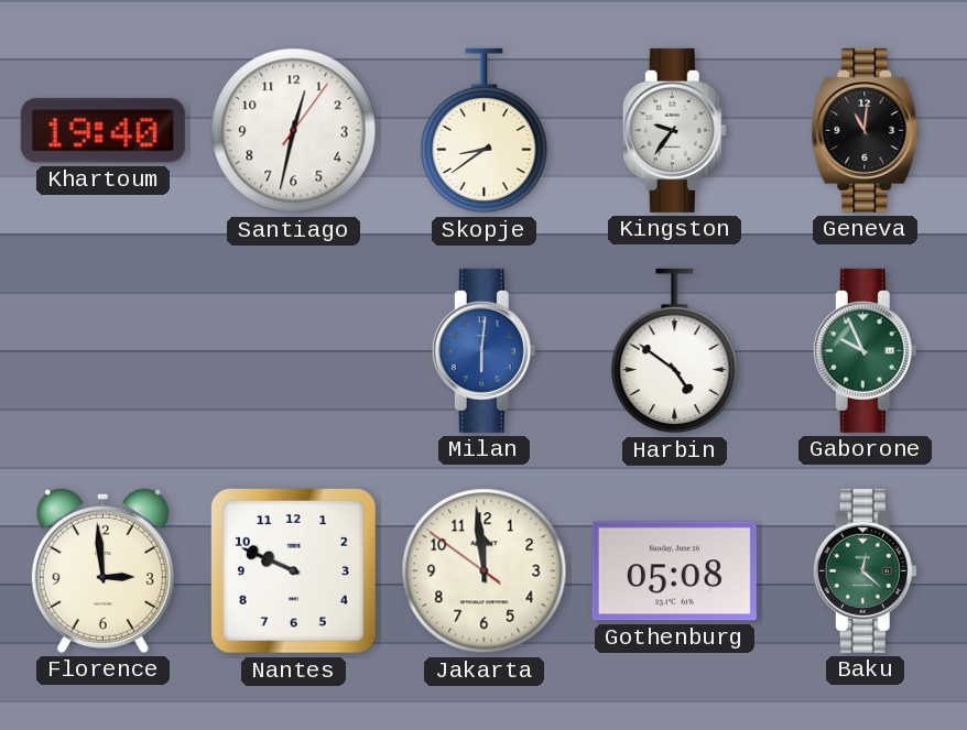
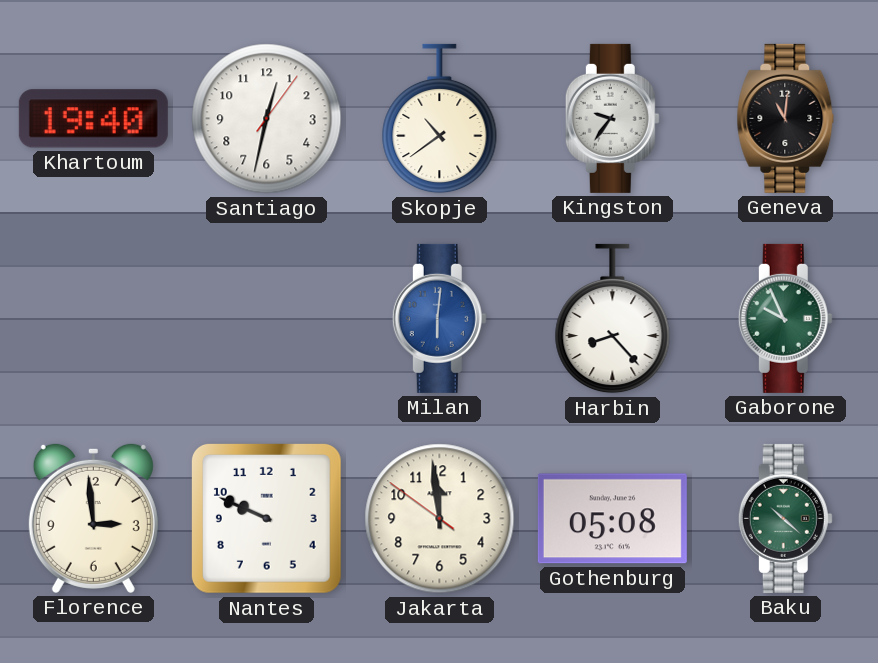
Skopje: 8:39 -> 10:39
Harbin: 4:51 -> 8:23
Baku: 12:22 -> 10:22
